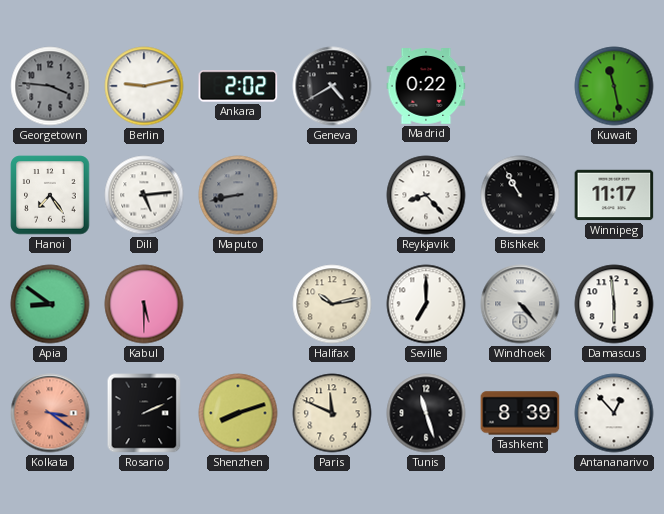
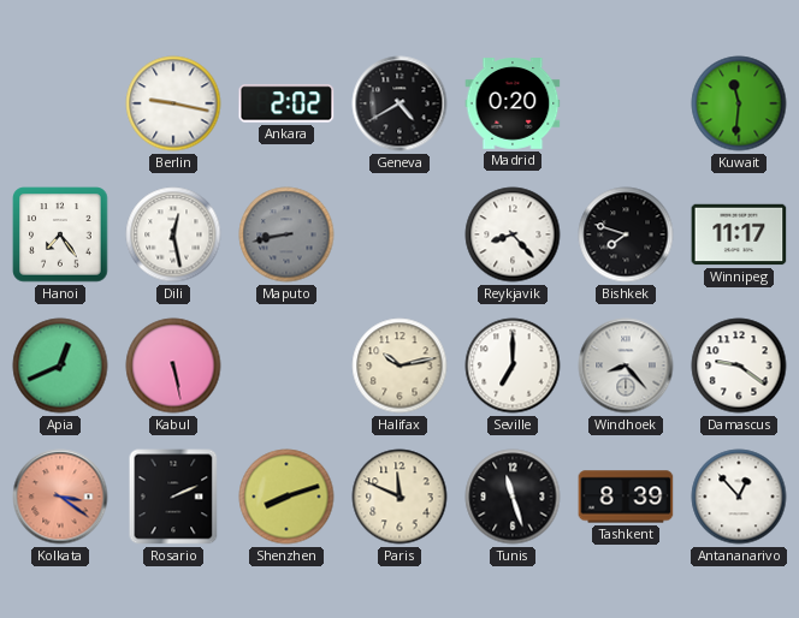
Georgetown: 3:46 -> none
Berlin: 9:13 -> 9:17
Madrid: 0:22 -> 0:20
Kuwait: 11:28 -> 11:31
Dili: 5:14 -> 12:28
Bishkek: 10:55 -> 7:48
Apia: 8:51 -> 12:41
Kabul: 5:30 -> 5:28
Windhoek: 4:23 -> 8:23
Damascus: 5:59 -> 9:21
